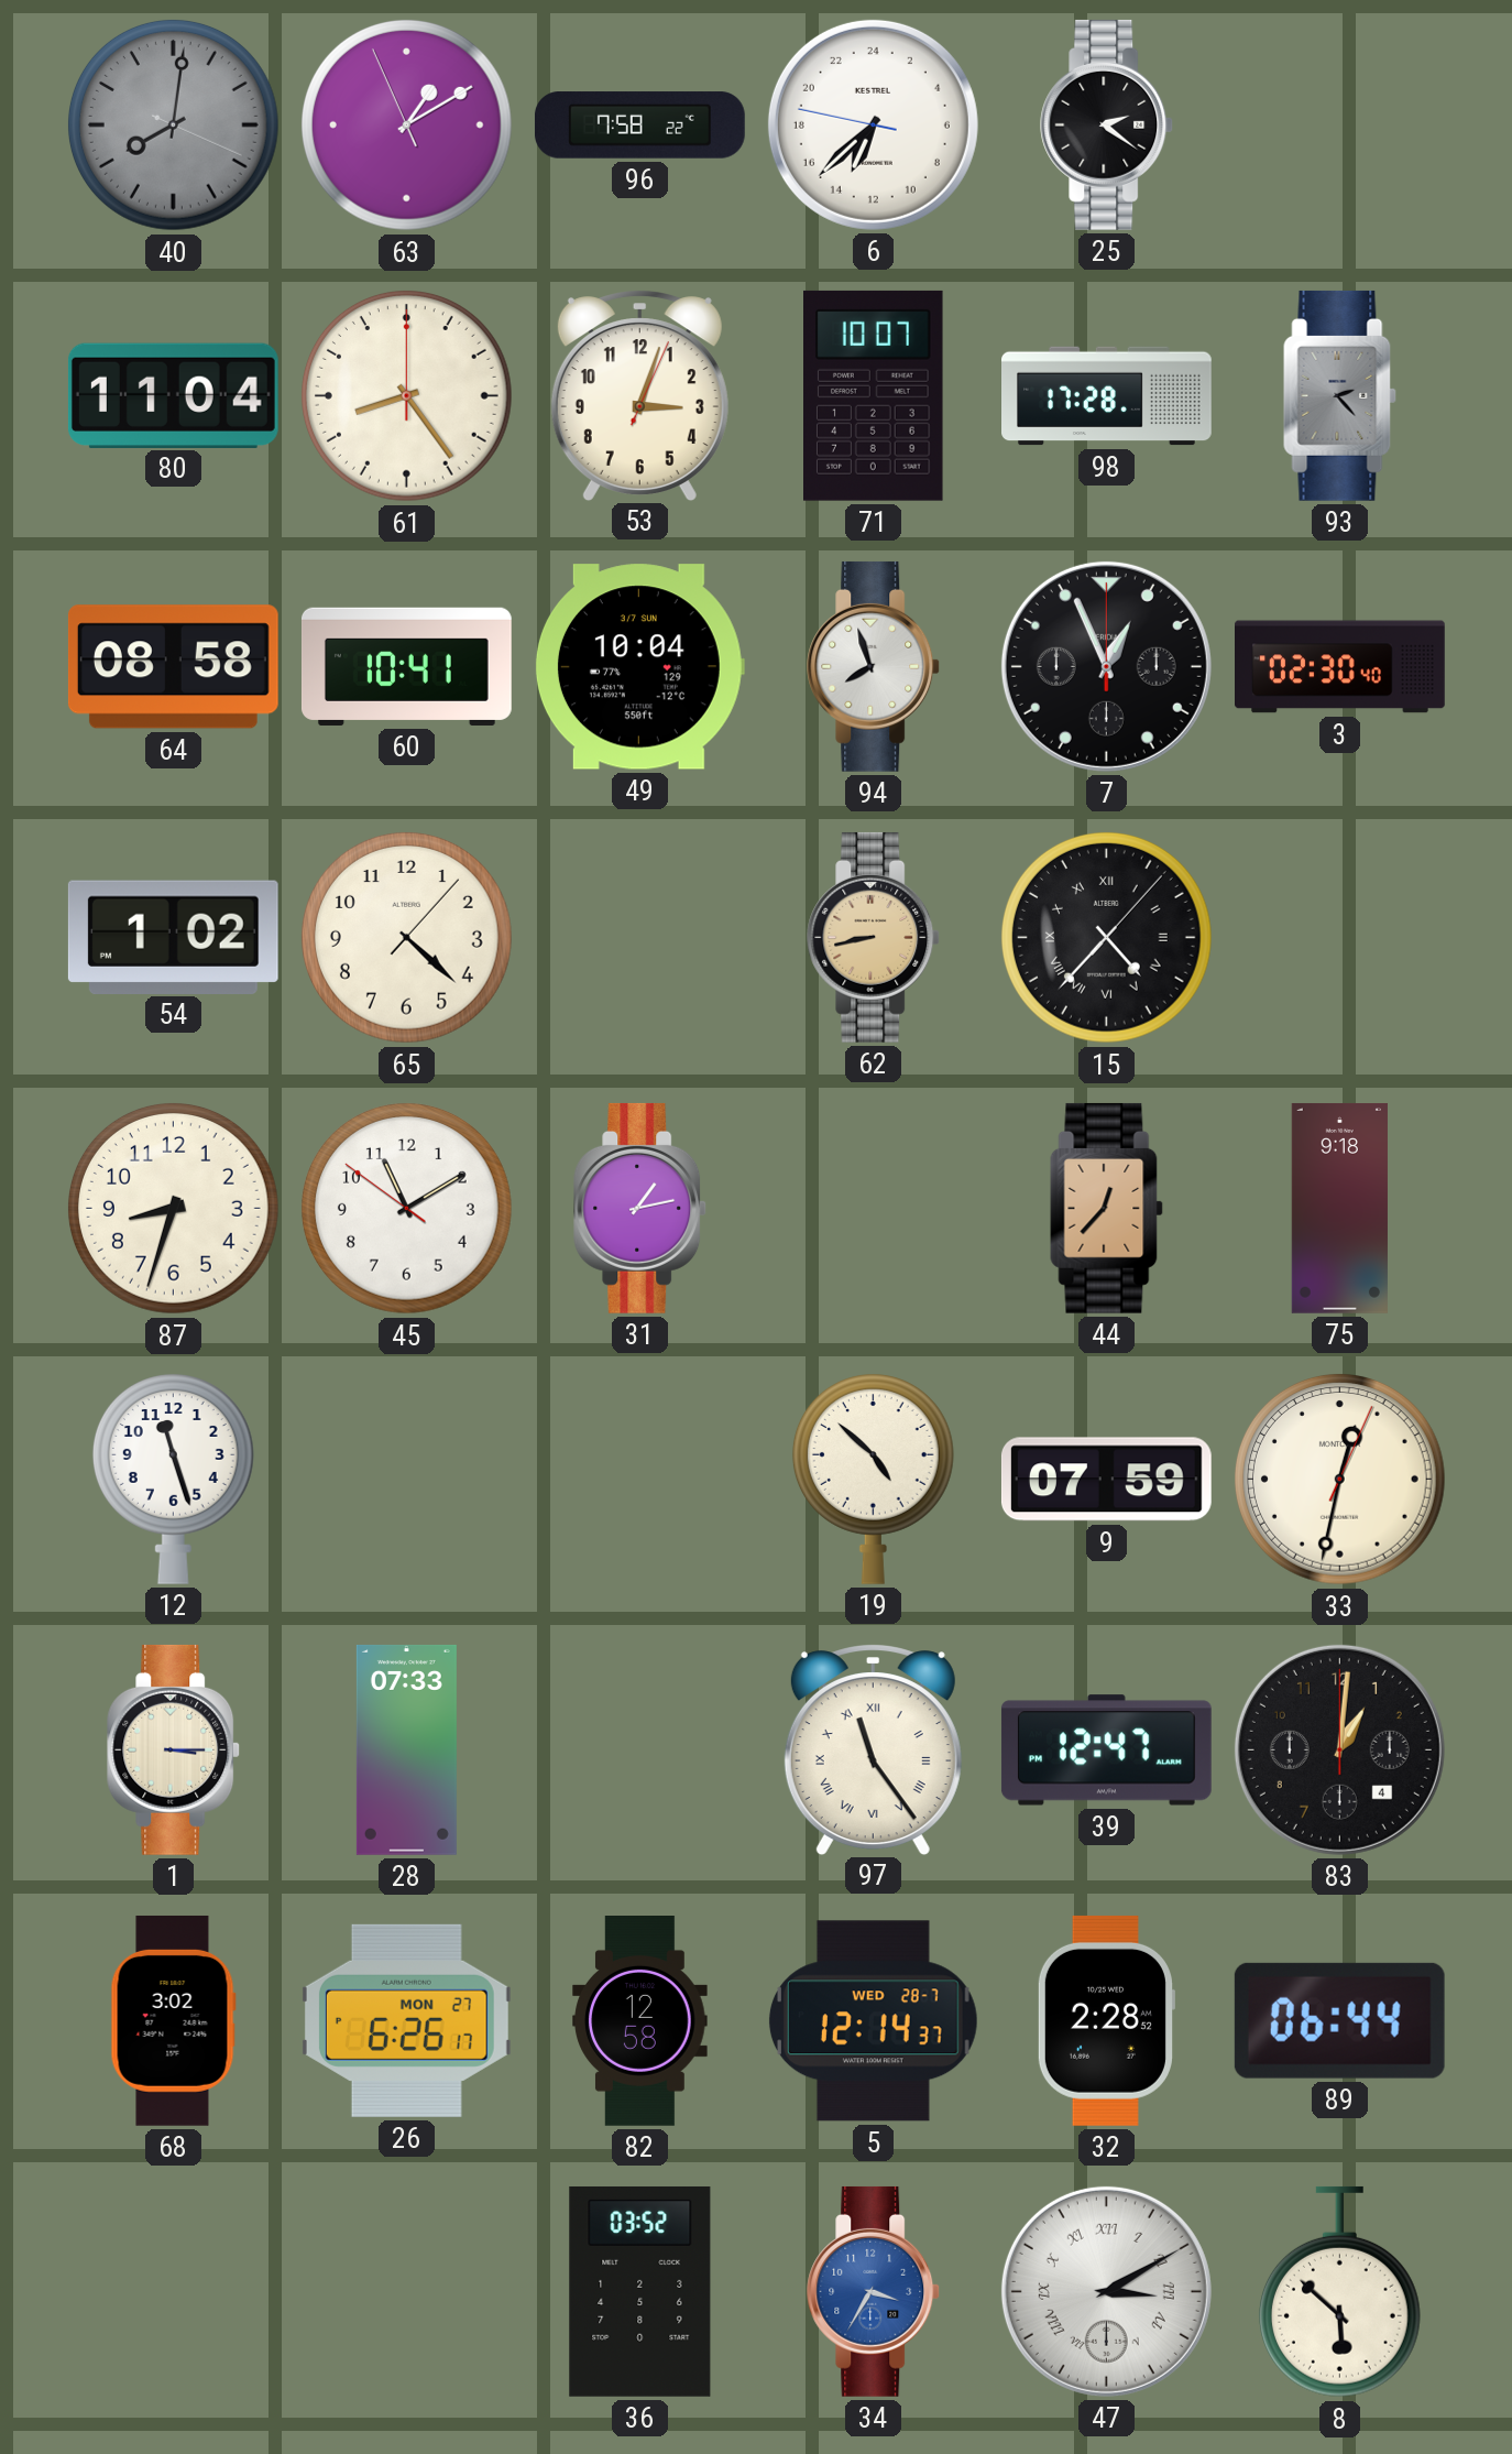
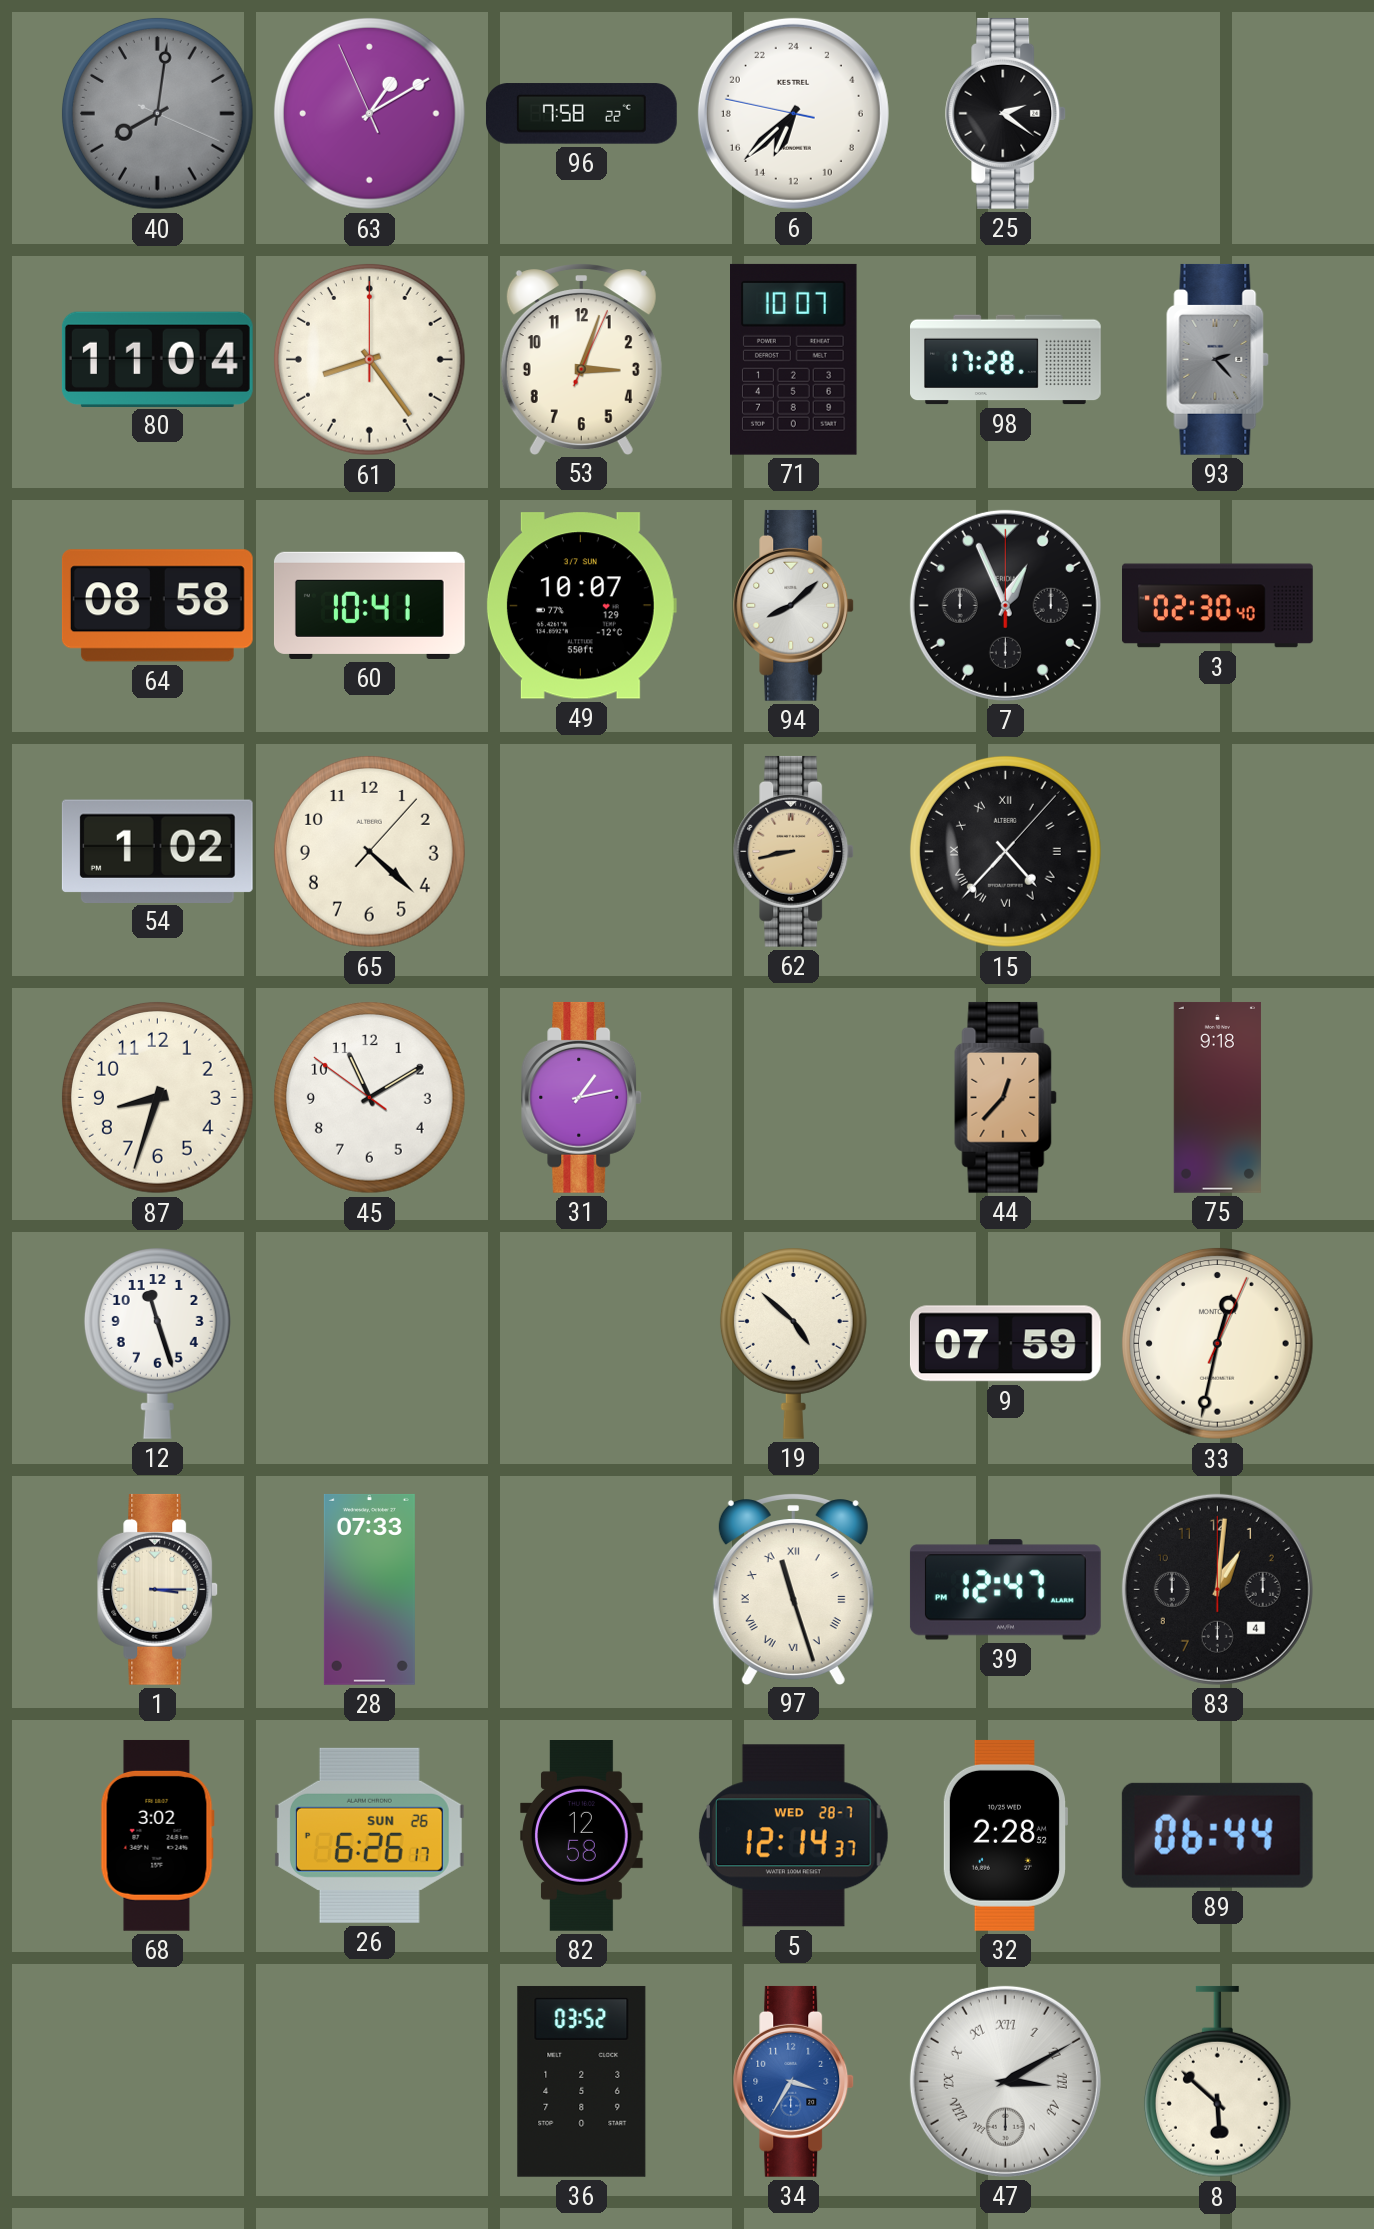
49: 10:04 -> 10:07
94: 7:57 -> 8:08
97: 11:24 -> 11:27
26 date: MON 27 -> SUN 26
